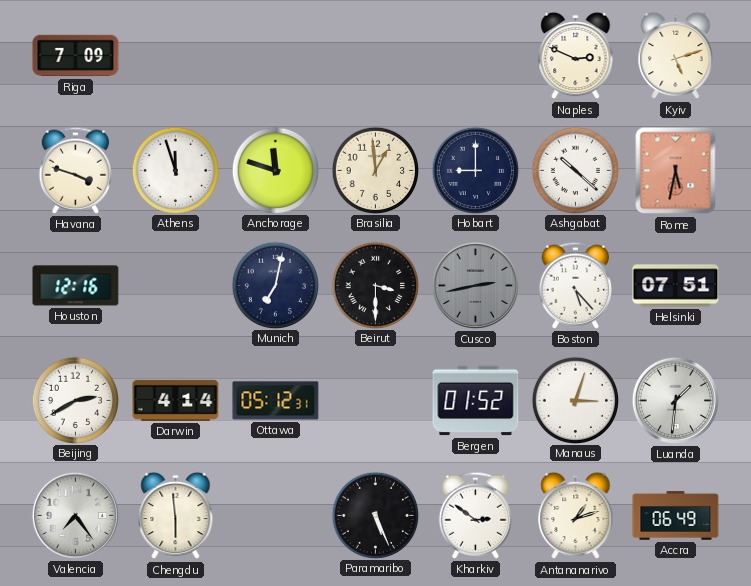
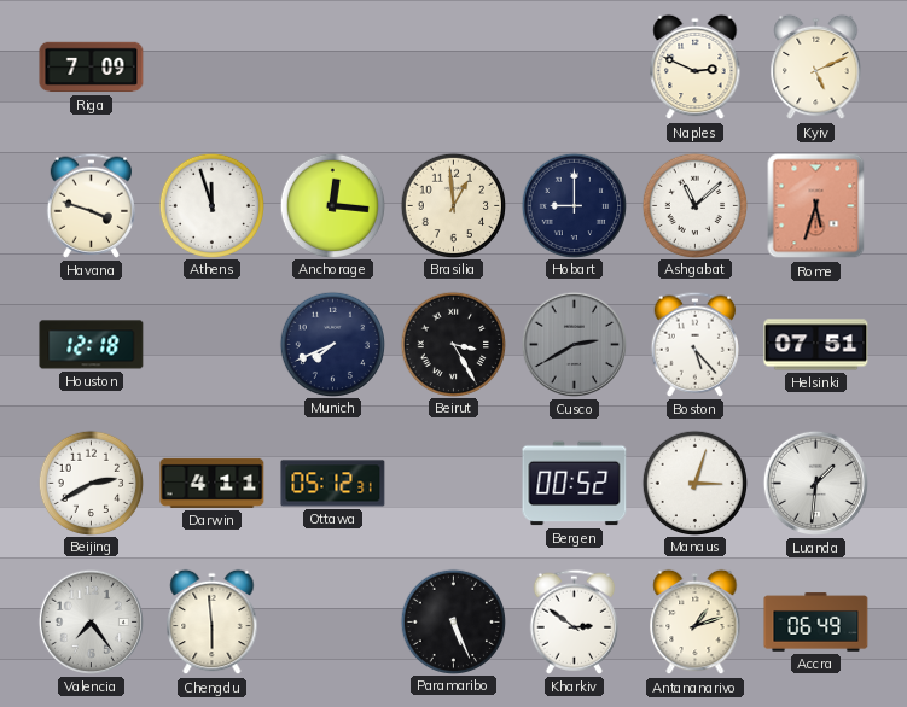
Kyiv: 5:12 -> 5:11
Anchorage: 11:48 -> 12:16
Ashgabat: 10:22 -> 11:08
Rome: 5:32 -> 5:33
Houston: 12:16 -> 12:18
Munich: 7:02 -> 7:41
Beirut: 3:30 -> 3:25
Cusco: 2:43 -> 2:40
Darwin: 4:14 -> 4:11
Bergen: 01:52 -> 00:52
